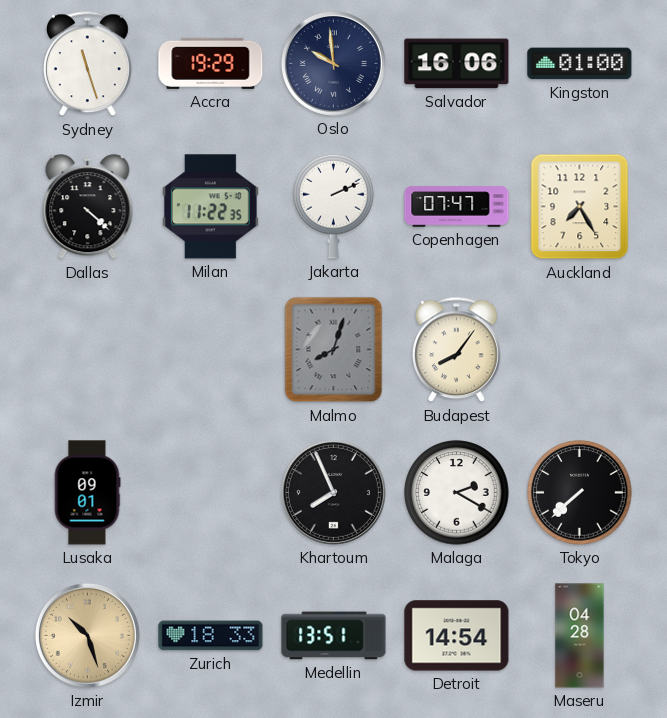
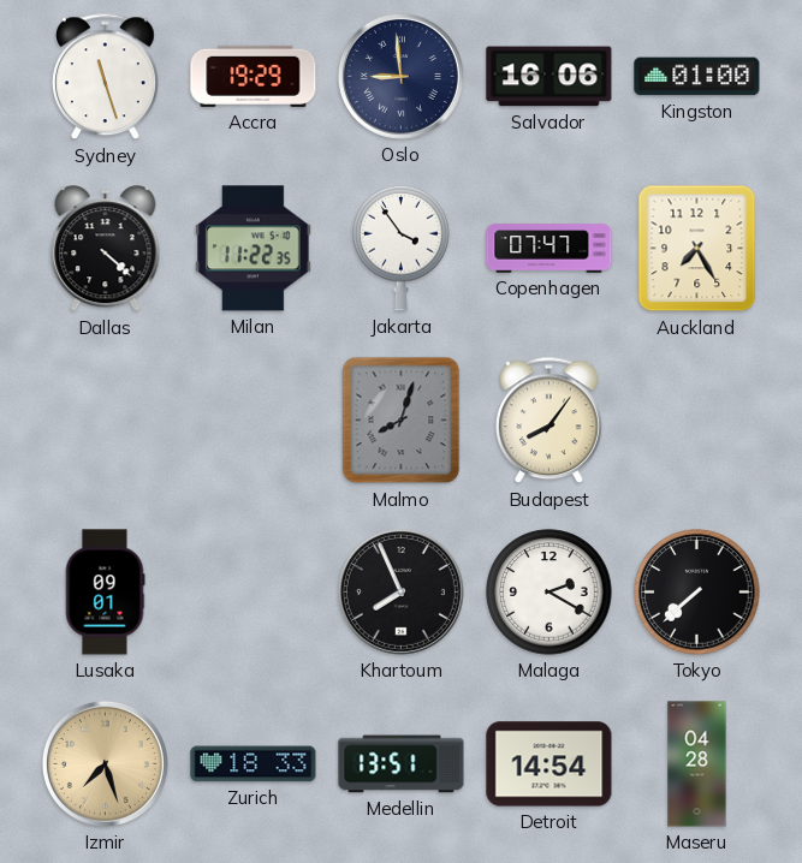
Oslo: 9:59 -> 8:59
Jakarta: 2:11 -> 3:54
Izmir: 10:27 -> 7:27
